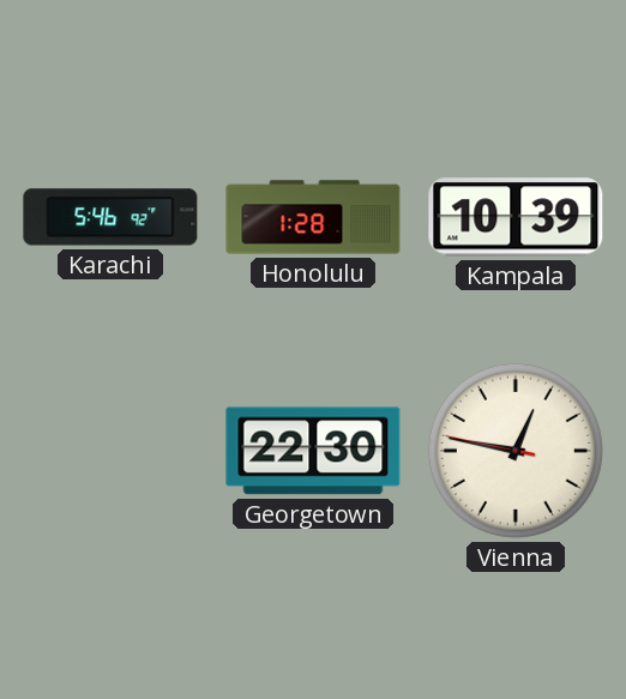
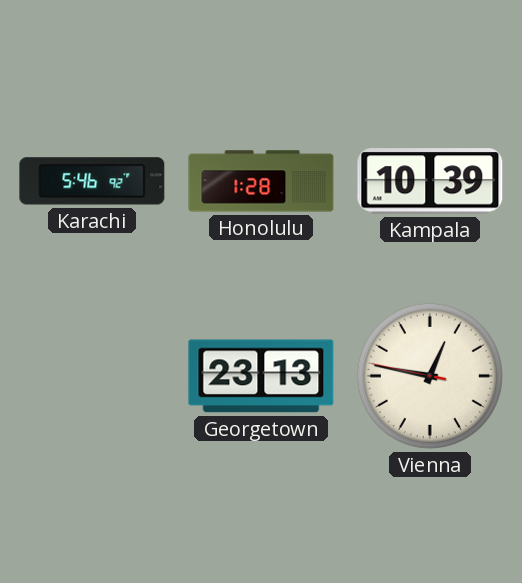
Georgetown: 22:30 -> 23:13
